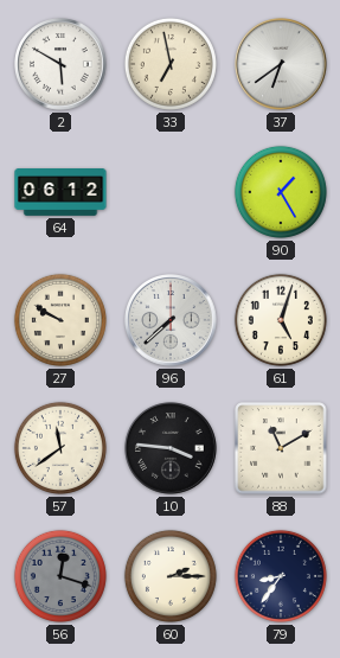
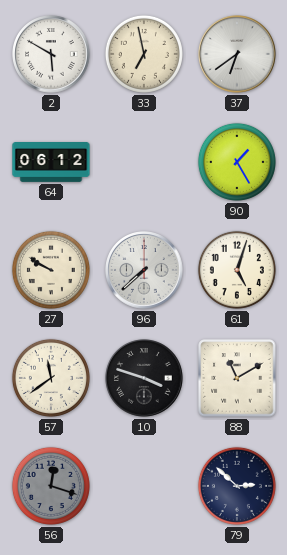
10: 3:46 -> 3:48
60: 2:15 -> none
79: 8:36 -> 2:52
